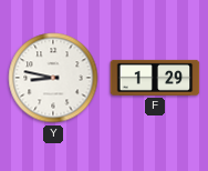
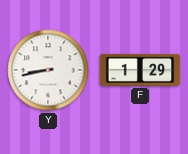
Y: 8:47 -> 8:43
